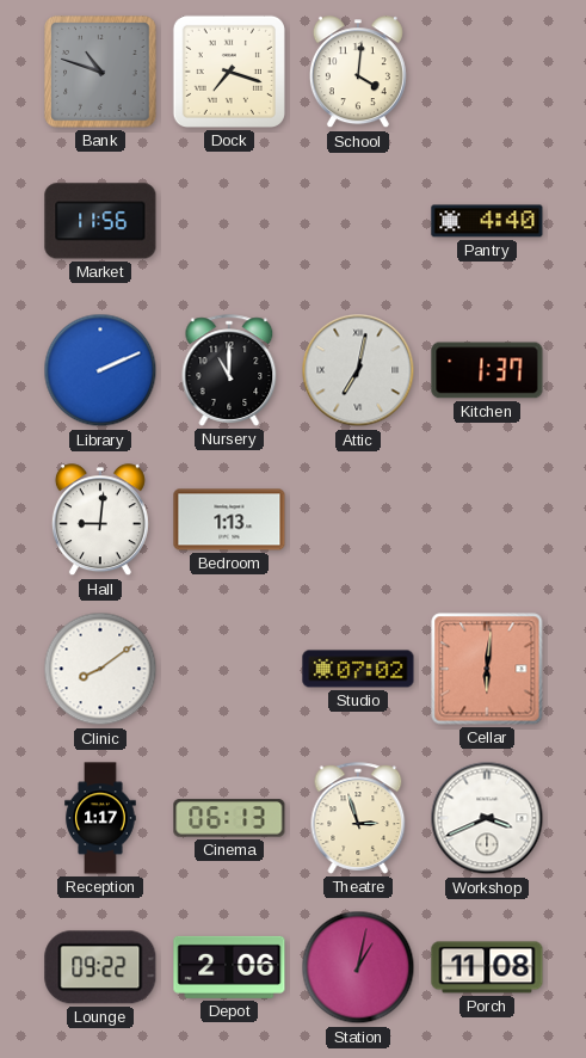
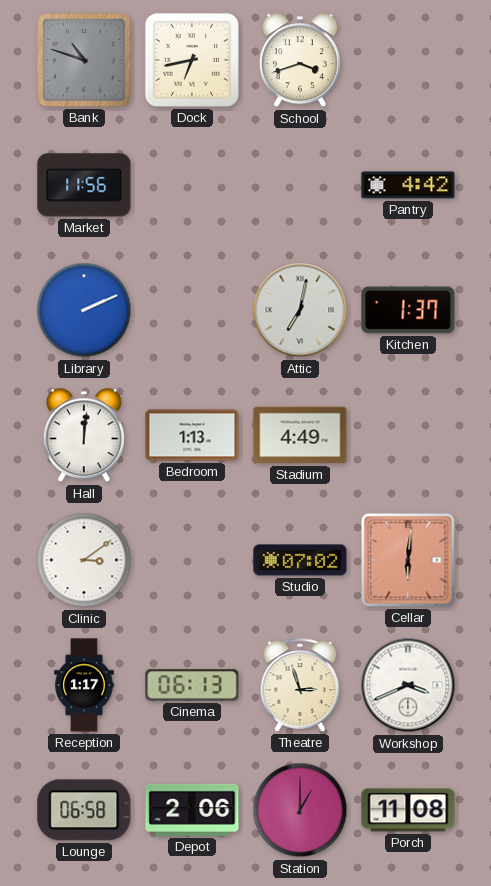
Dock: 7:18 -> 6:43
School: 4:01 -> 3:42
Pantry: 4:40 -> 4:42
Nursery: 11:00 -> none
Hall: 9:01 -> 12:01
Stadium: none -> 4:49
Clinic: 8:09 -> 3:09
Lounge: 09:22 -> 06:58
Station: 1:02 -> 1:00
